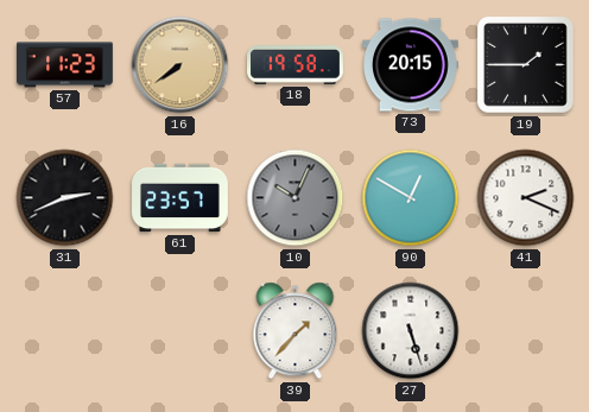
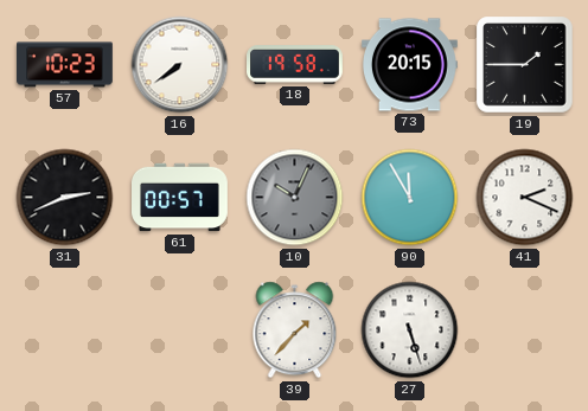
57: 11:23 -> 10:23
16 dial: champagne -> white
61: 23:57 -> 00:57
90: 12:50 -> 11:55
